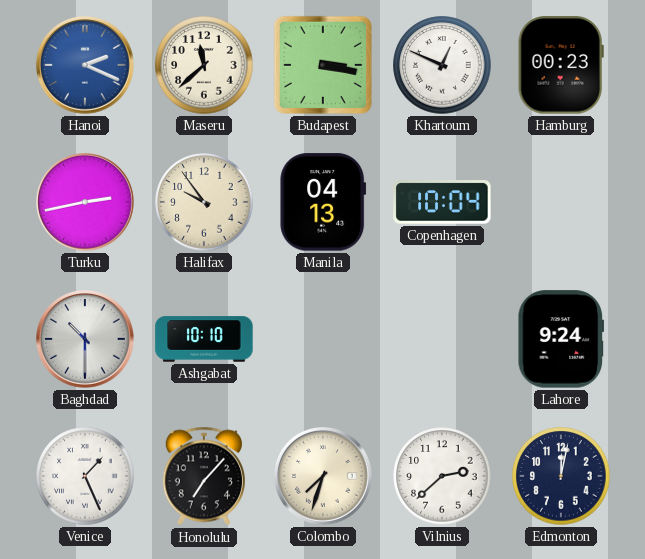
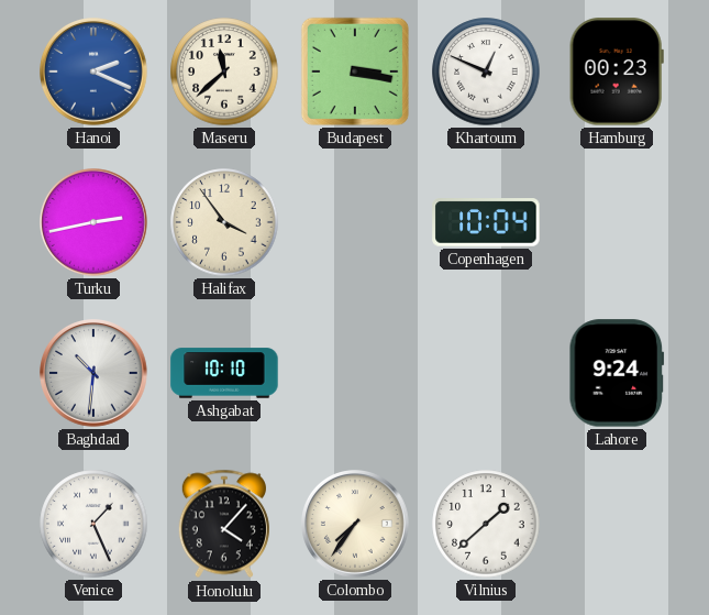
Halifax: 9:54 -> 3:54
Manila: 04:13 -> none
Baghdad: 10:30 -> 10:31
Honolulu: 7:07 -> 4:07
Colombo: 7:33 -> 7:36
Vilnius: 2:38 -> 1:38
Edmonton: 12:02 -> none
